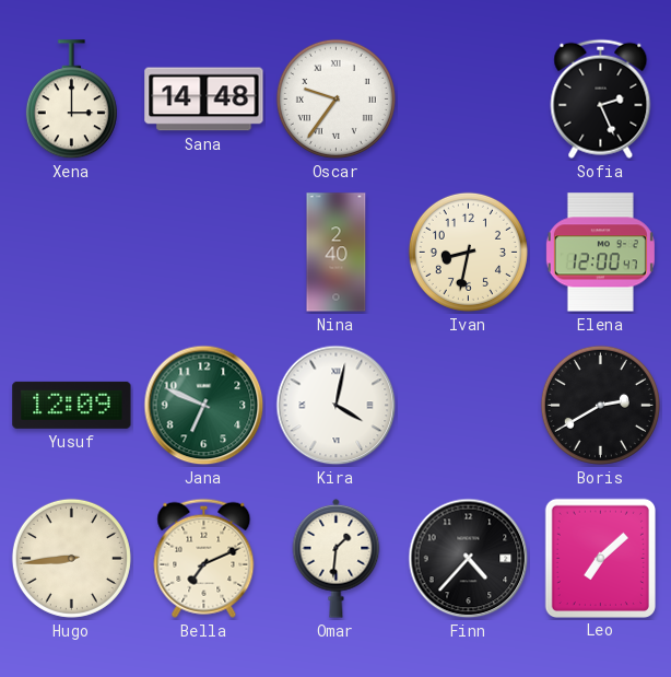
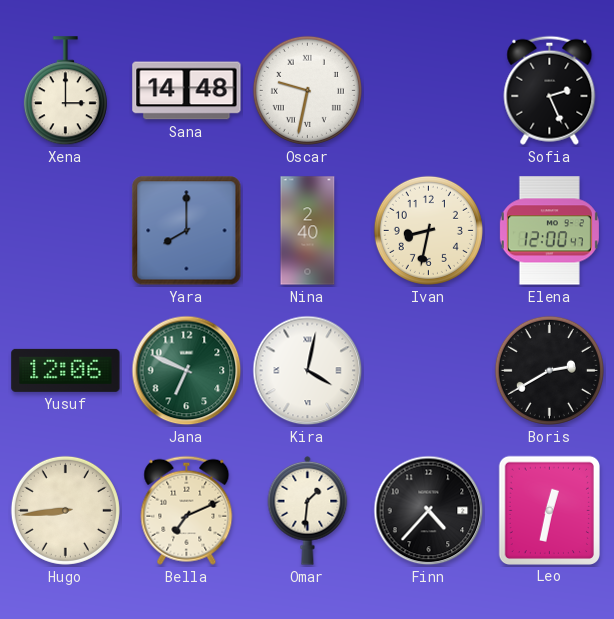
Oscar: 9:36 -> 9:32
Yara: none -> 8:00
Yusuf: 12:09 -> 12:06
Leo: 7:08 -> 12:32
